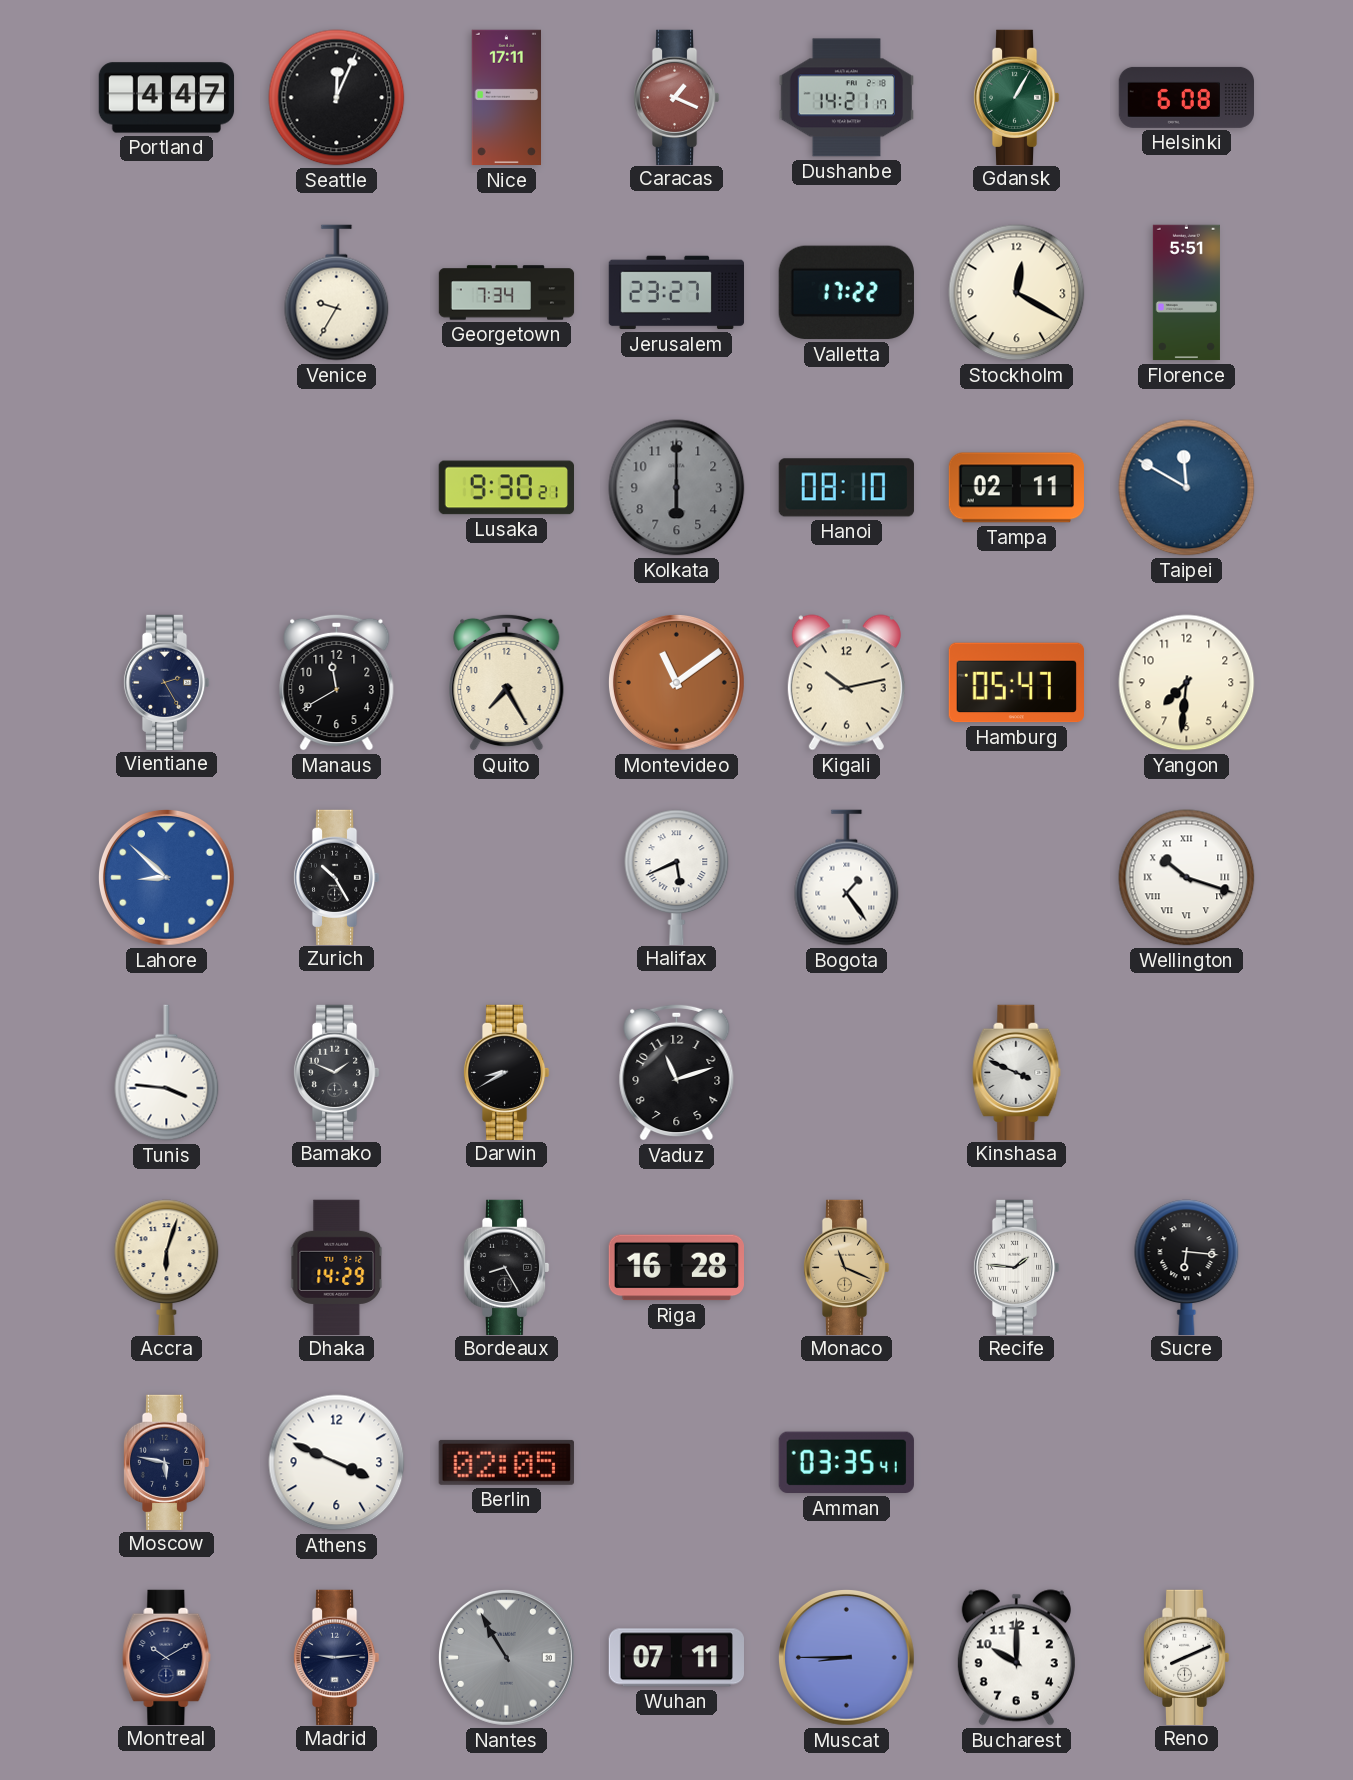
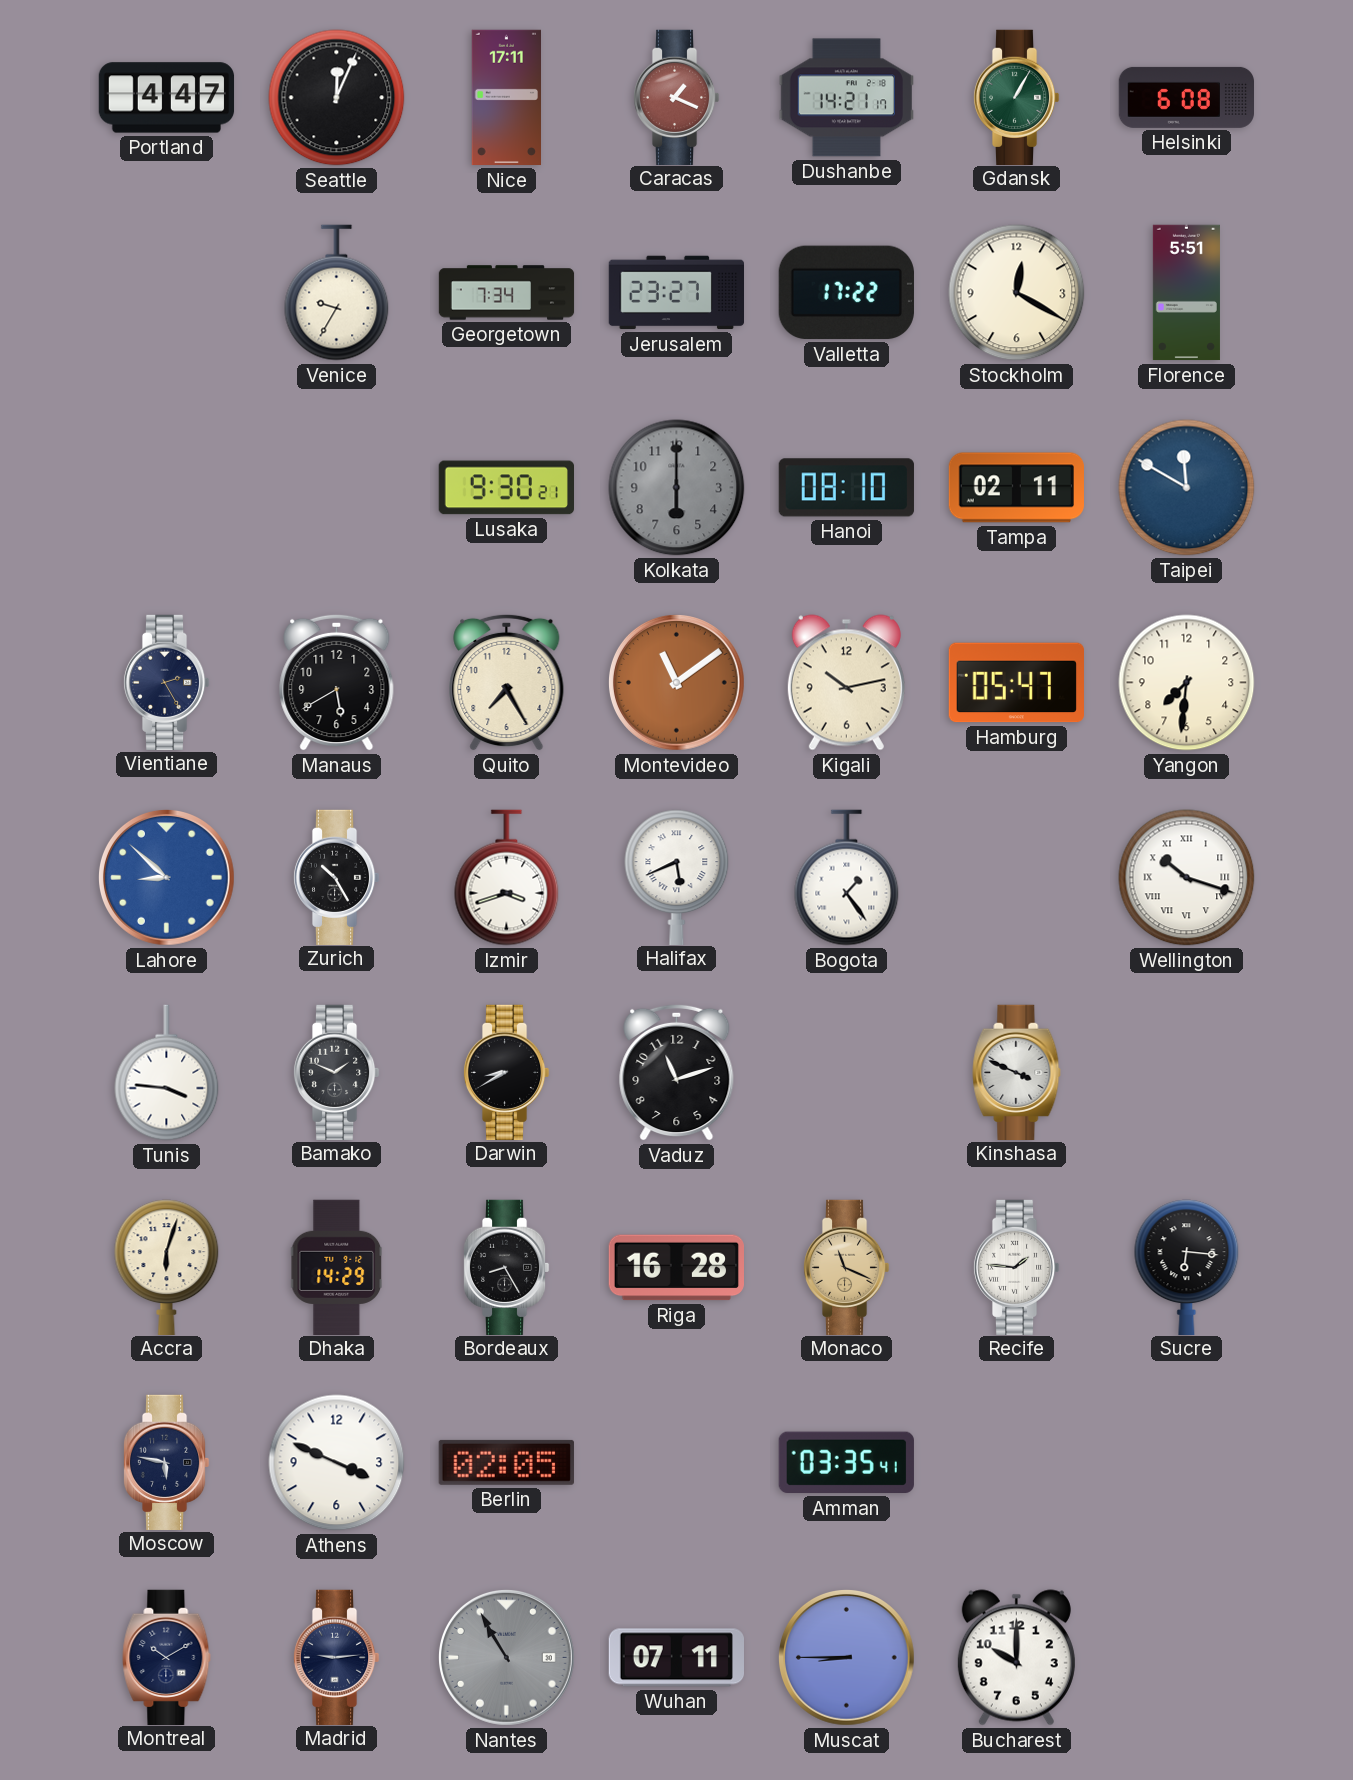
Manaus: 11:40 -> 5:40
Izmir: none -> 3:42
Reno: 8:11 -> none
